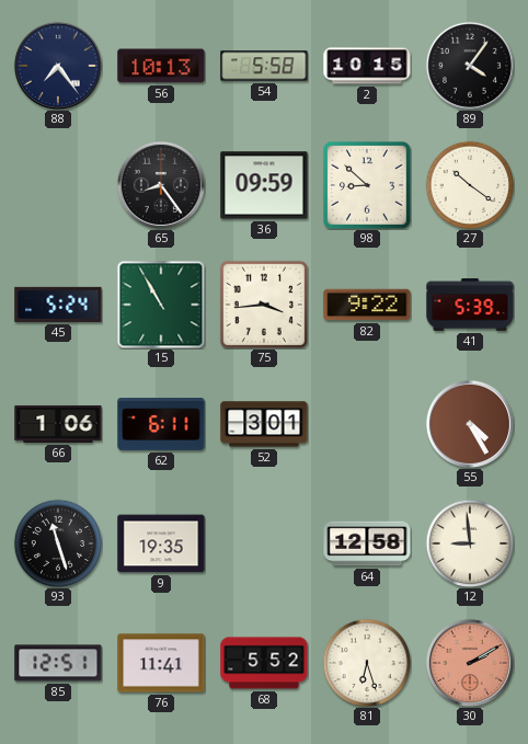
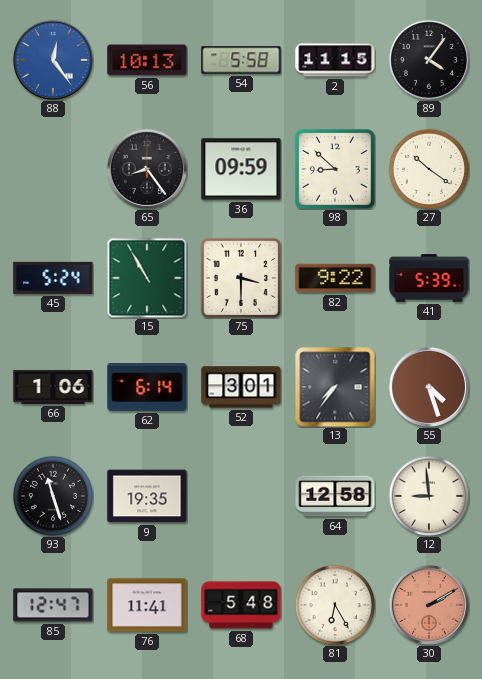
88: 7:24 -> 12:24
88 dial: navy -> blue
2: 10:15 -> 11:15
75: 3:44 -> 3:30
62: 6:11 -> 6:14
13: none -> 7:36
55: 4:25 -> 4:27
85: 12:51 -> 12:47
68: 5:52 -> 5:48
81: 6:27 -> 6:25
